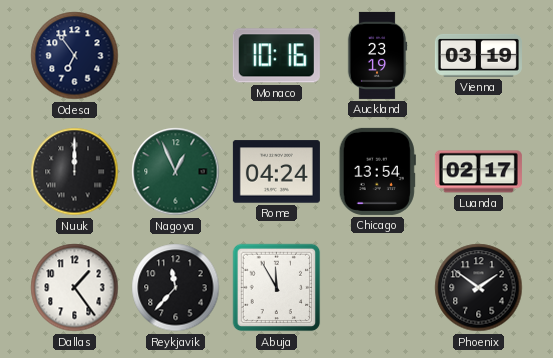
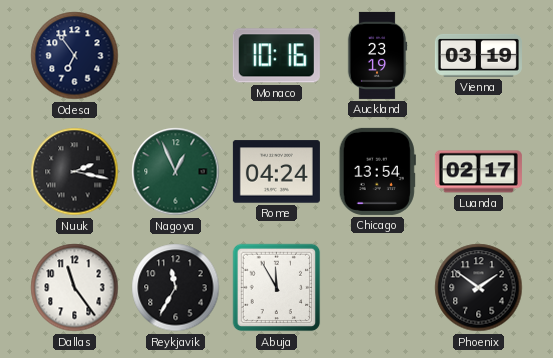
Nuuk: 12:00 -> 2:17
Dallas: 1:24 -> 11:24
Reykjavik: 11:37 -> 11:35
